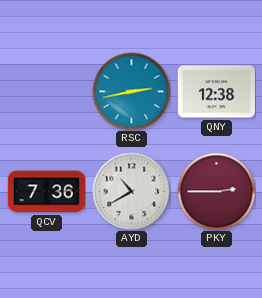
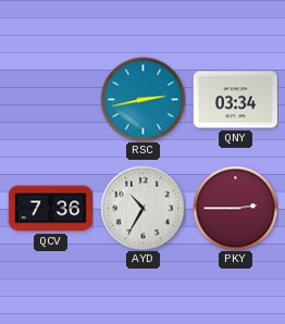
QNY: 12:38 -> 03:34
AYD: 10:40 -> 10:35
